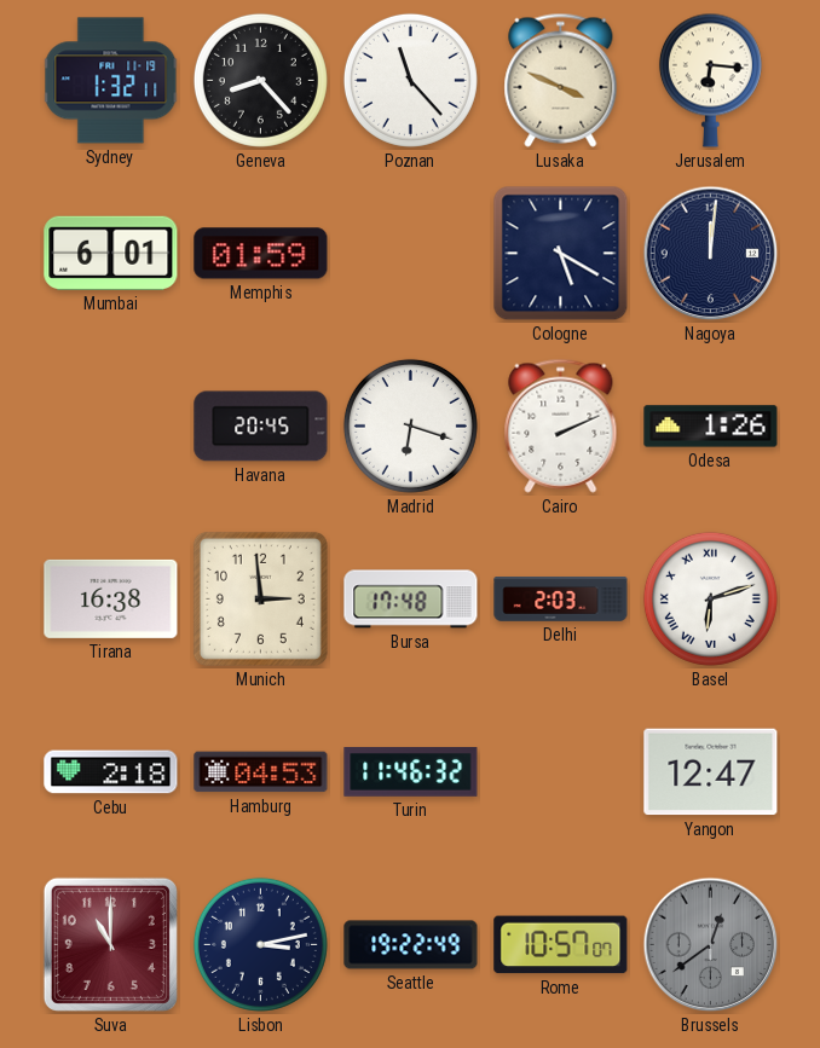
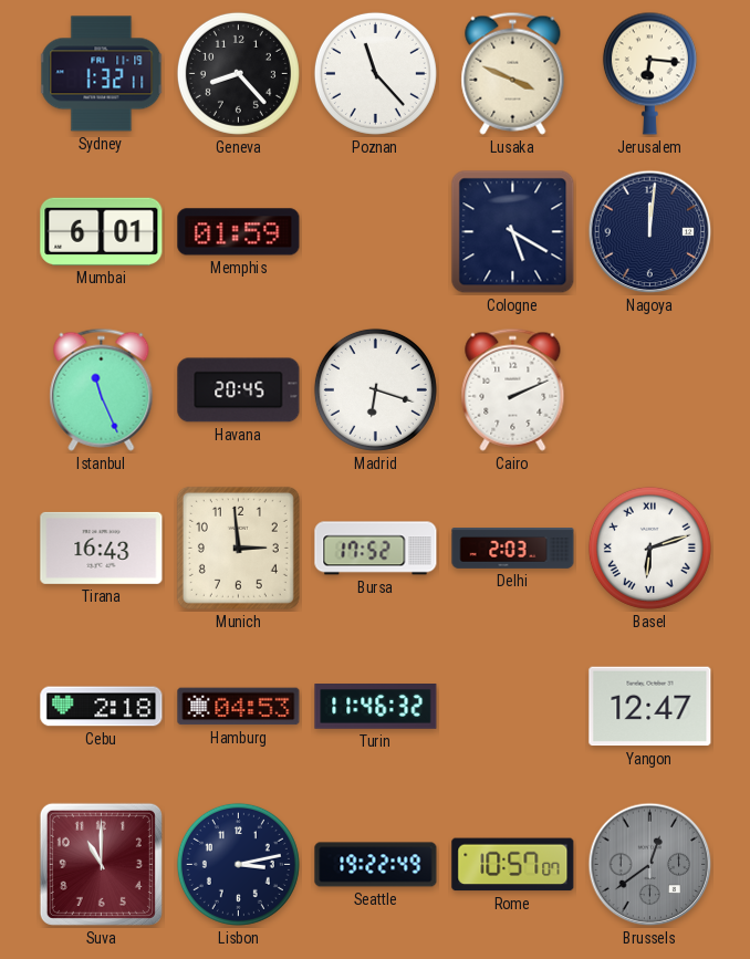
Istanbul: none -> 11:26
Odesa: 1:26 -> none
Tirana: 16:38 -> 16:43
Bursa: 17:48 -> 17:52
